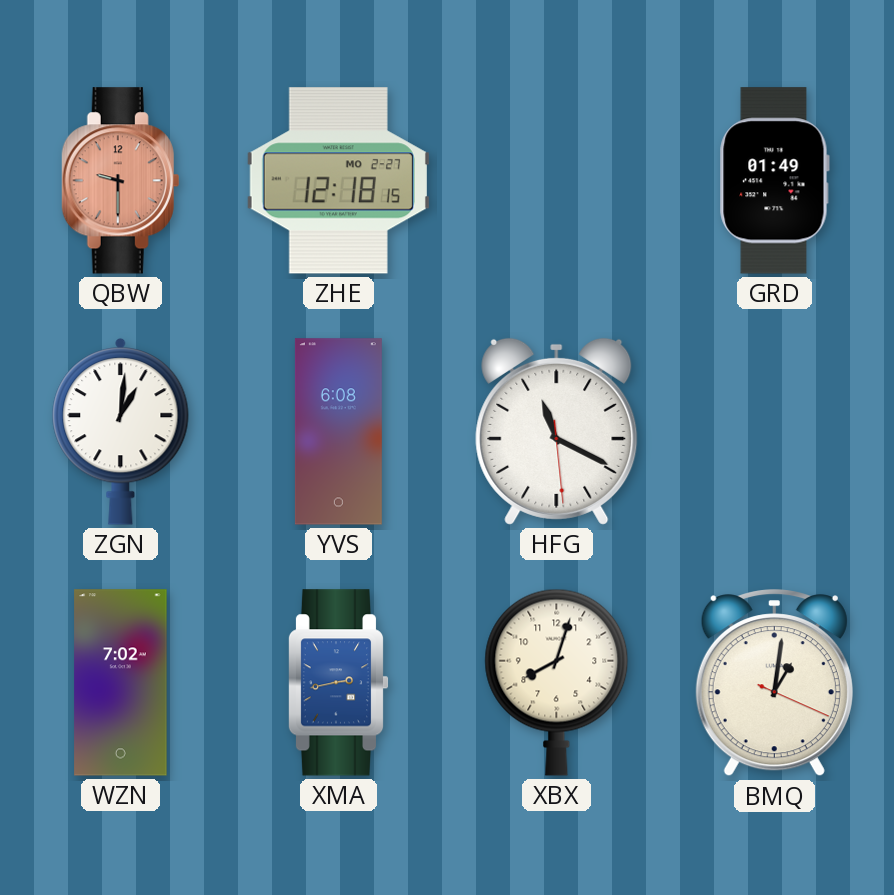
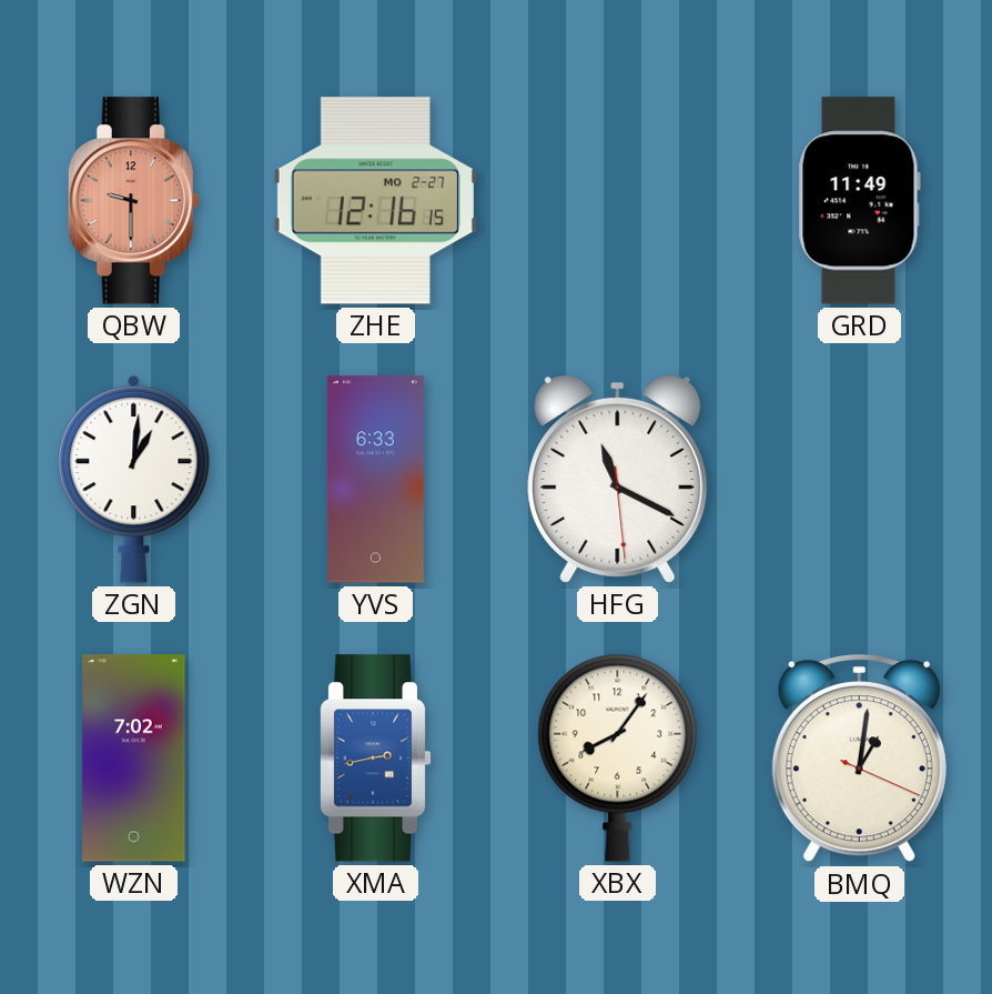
ZHE: 12:18 -> 12:16
GRD: 01:49 -> 11:49
YVS: 6:08 -> 6:33
XBX: 8:03 -> 8:06
